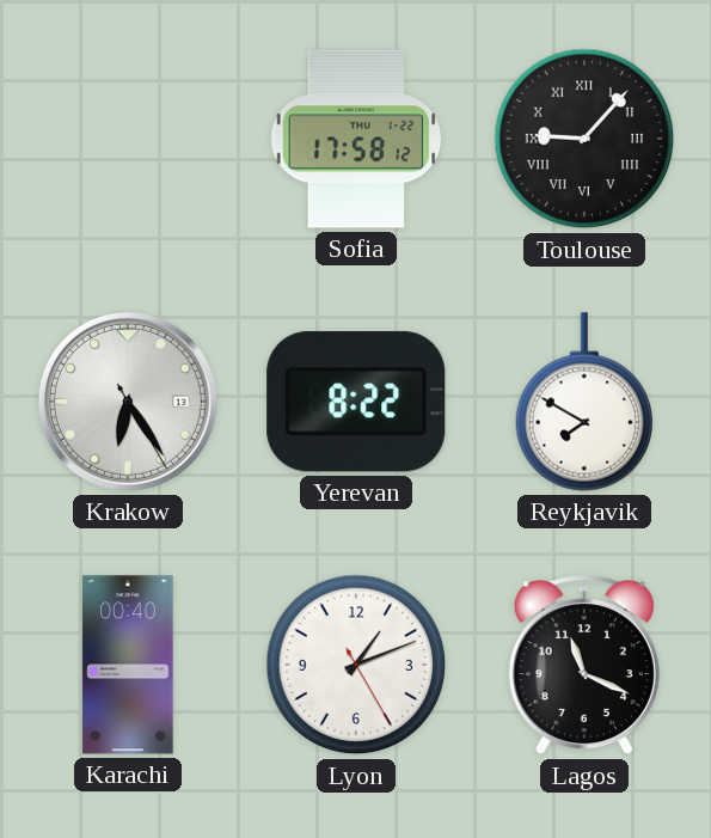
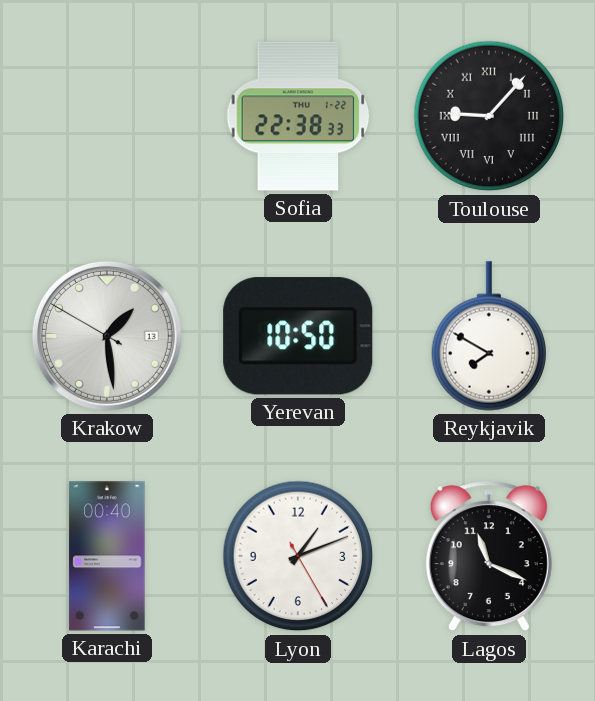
Sofia: 17:58 -> 22:38
Krakow: 6:24 -> 1:28
Yerevan: 8:22 -> 10:50
